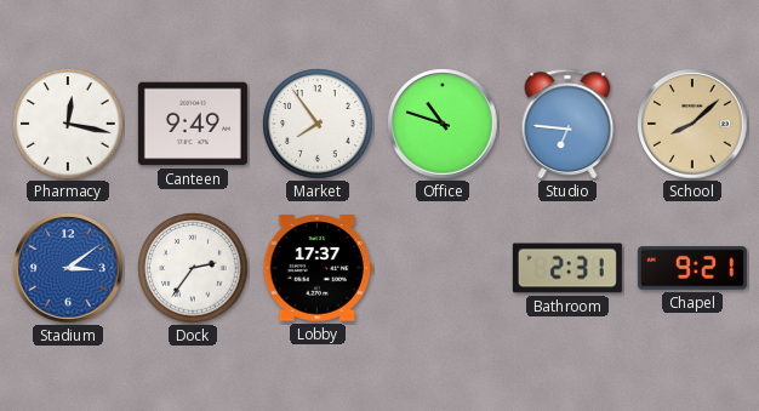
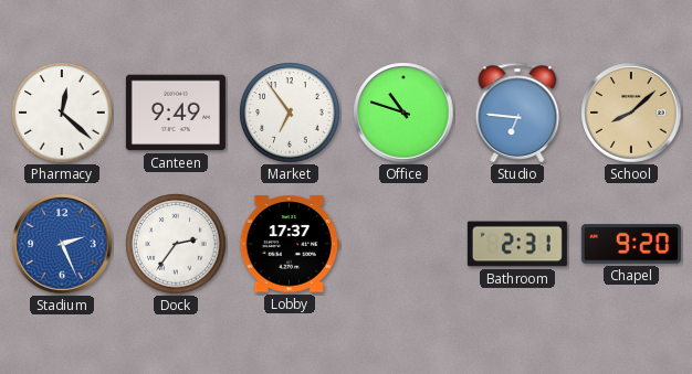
Pharmacy: 12:17 -> 12:22
Market: 7:54 -> 6:54
Stadium: 3:09 -> 2:26
Chapel: 9:21 -> 9:20
